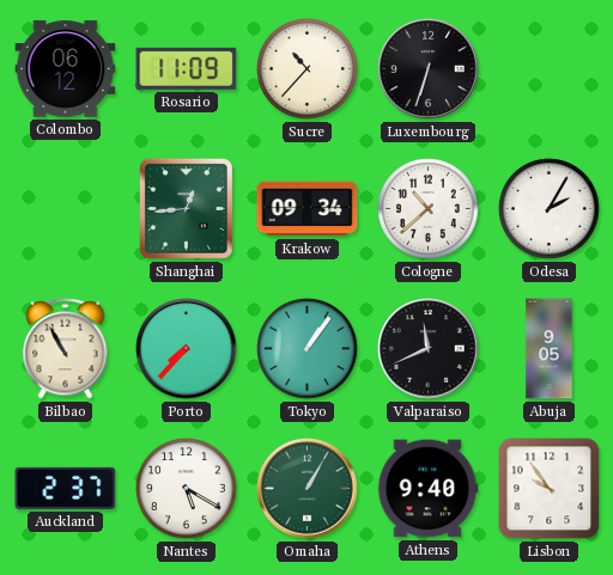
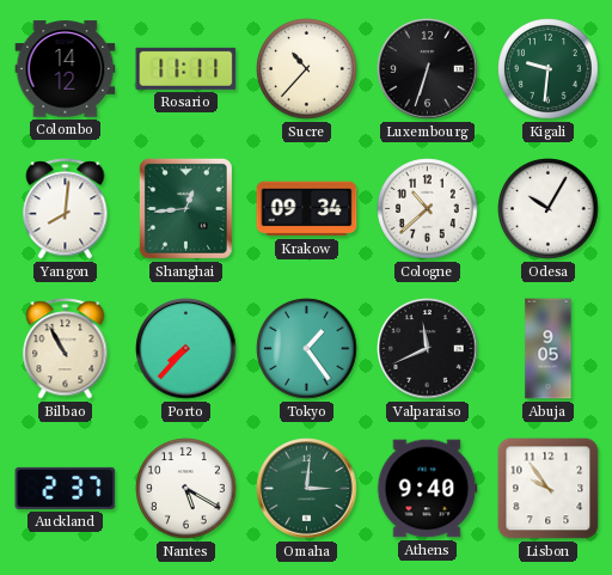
Colombo: 06:12 -> 14:12
Rosario: 11:09 -> 11:11
Kigali: none -> 9:31
Yangon: none -> 8:01
Odesa: 2:05 -> 10:05
Tokyo: 1:06 -> 1:24
Omaha: 1:05 -> 3:01
